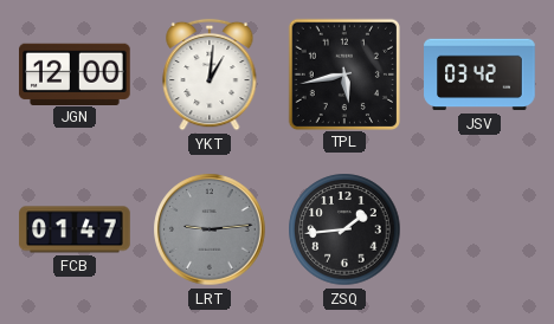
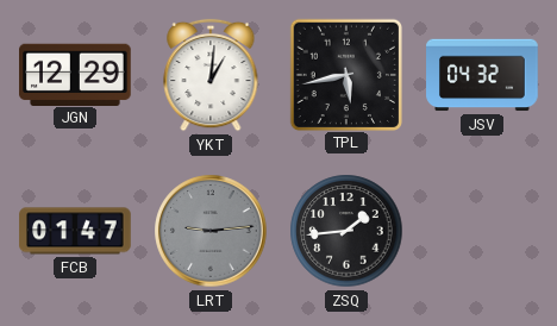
JGN: 12:00 -> 12:29
JSV: 03:42 -> 04:32
